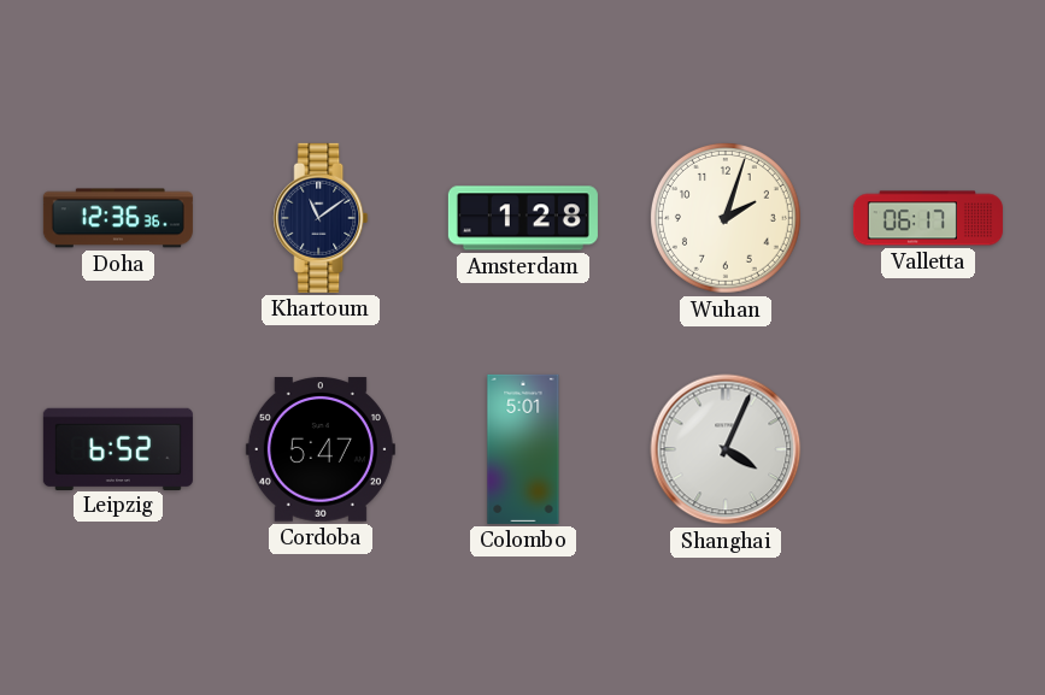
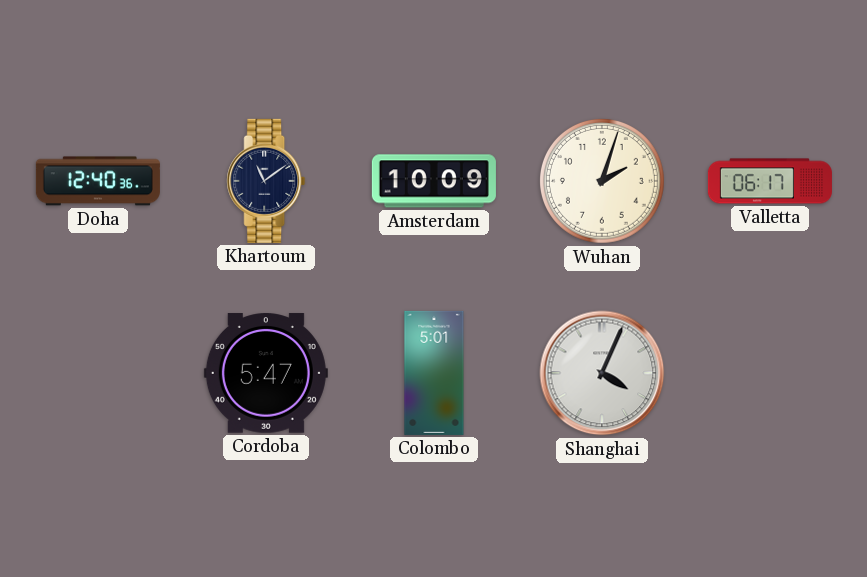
Doha: 12:36 -> 12:40
Amsterdam: 1:28 -> 10:09
Leipzig: 6:52 -> none
